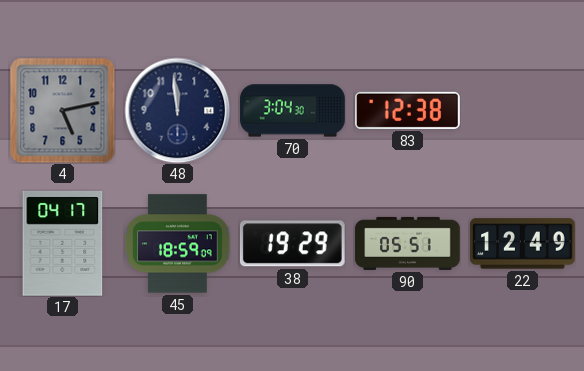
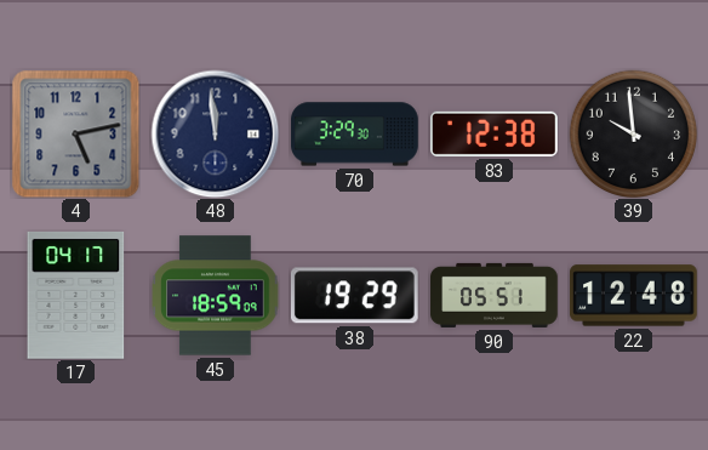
70: 3:04 -> 3:29
39: none -> 9:59
22: 12:49 -> 12:48
